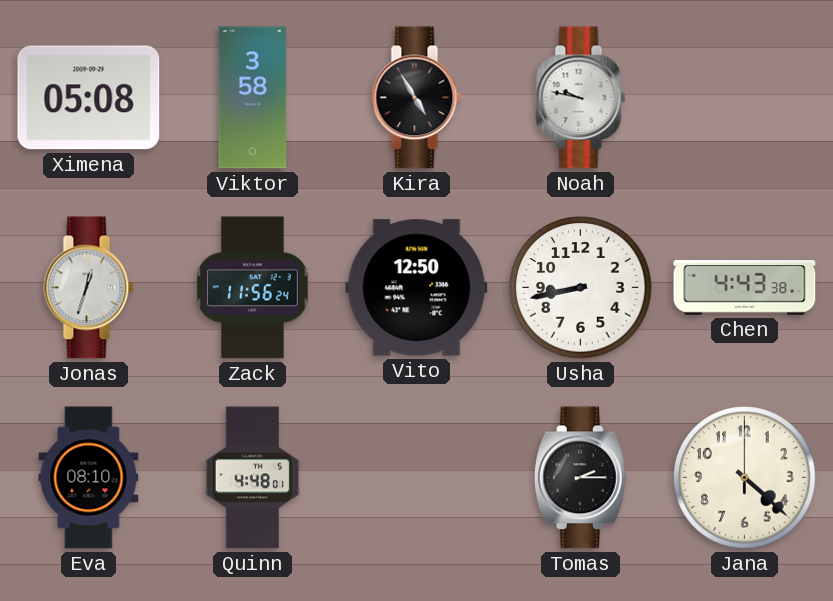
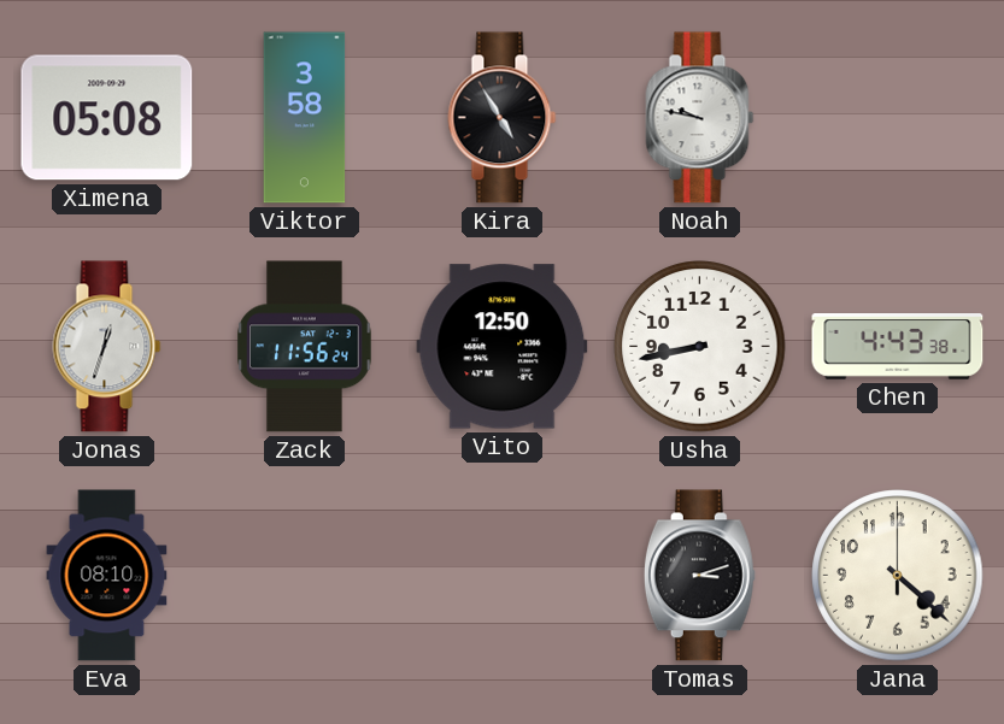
Quinn: 4:48 -> none
Tomas: 2:15 -> 3:12
